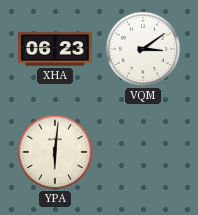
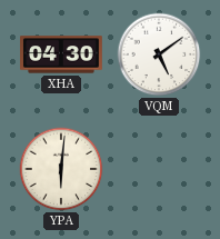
XHA: 06:23 -> 04:30
VQM: 3:09 -> 5:09
